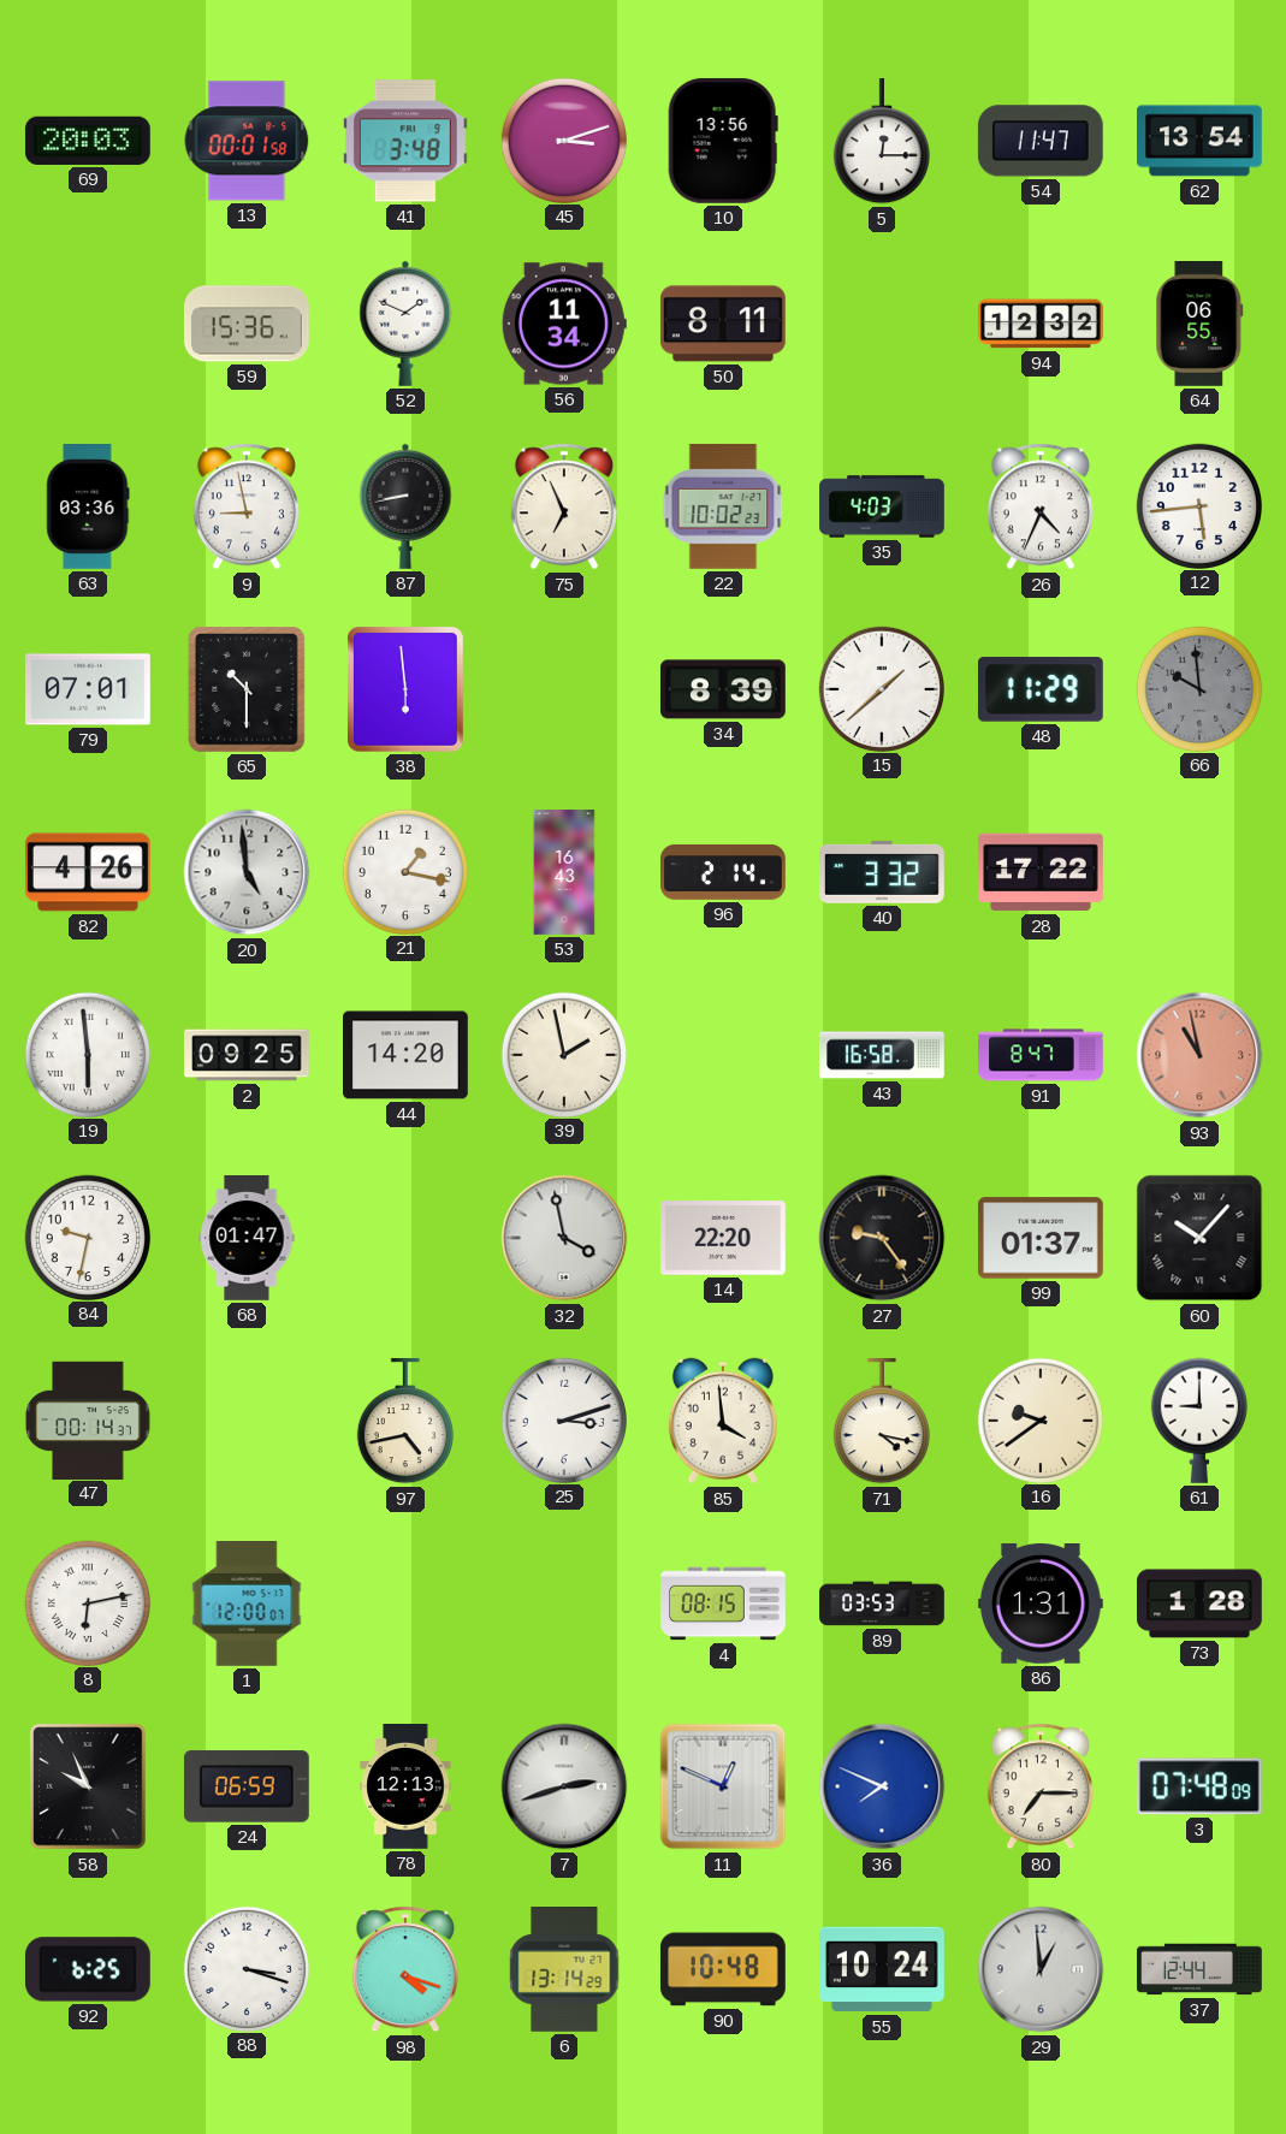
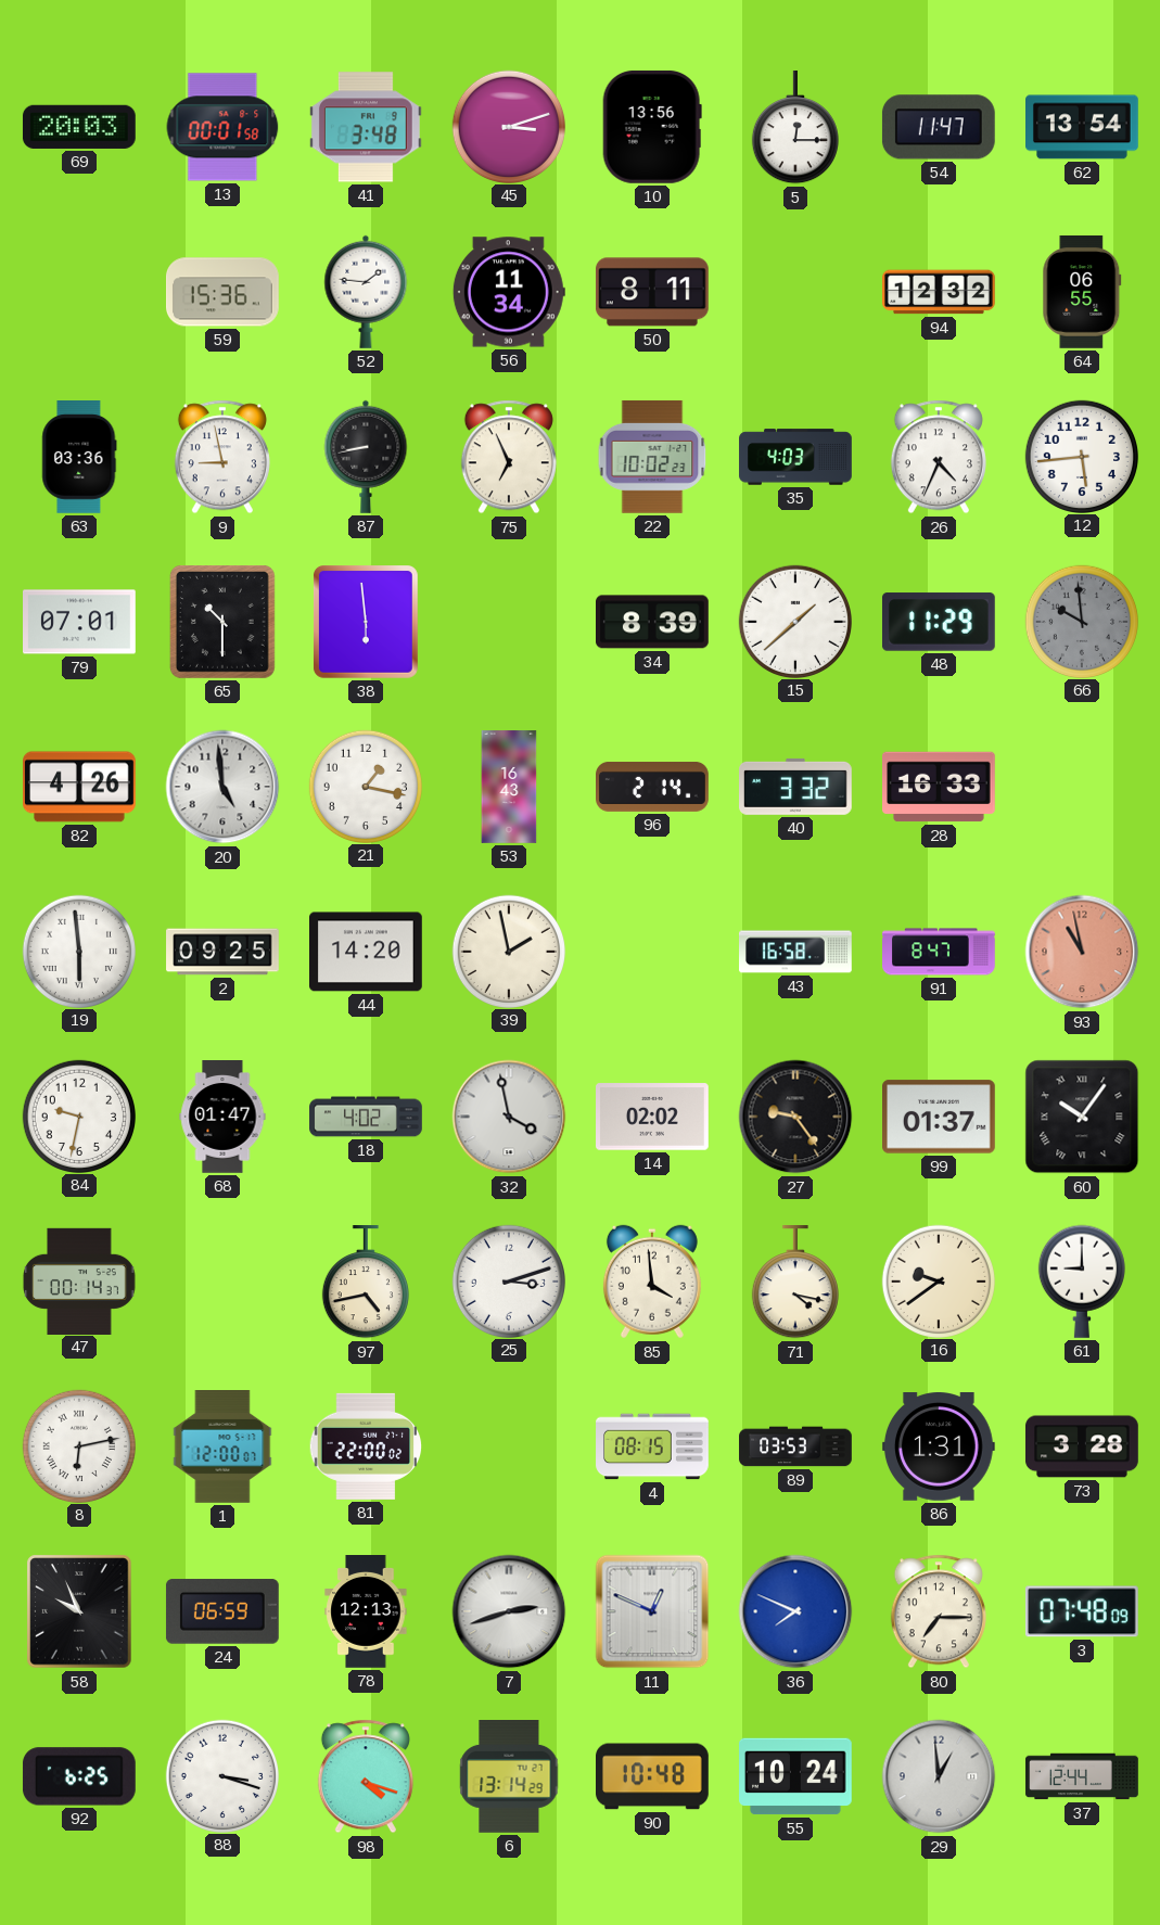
52: 1:49 -> 1:46
28: 17:22 -> 16:33
18: none -> 4:02
14: 22:20 -> 02:02
60: 10:07 -> 10:06
81: none -> 22:00
73: 1:28 -> 3:28
